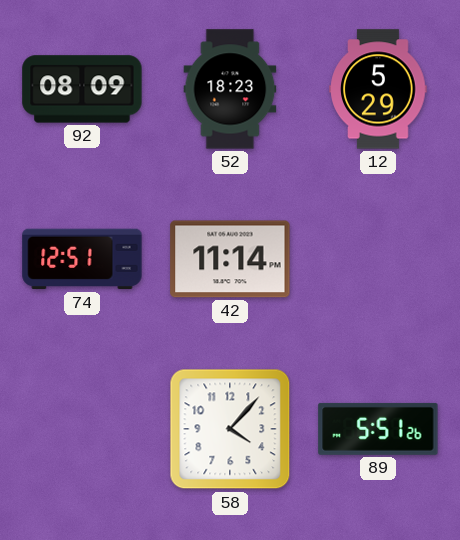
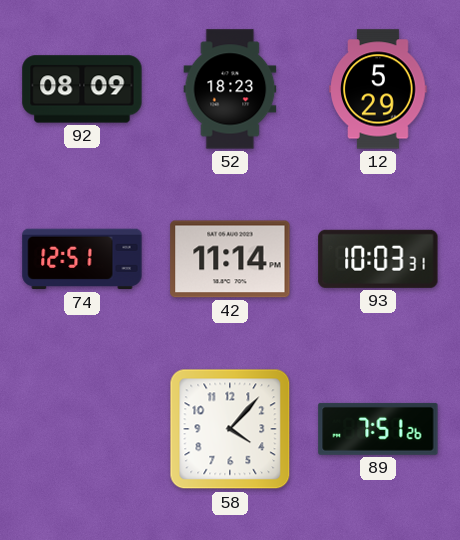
93: none -> 10:03
89: 5:51 -> 7:51
